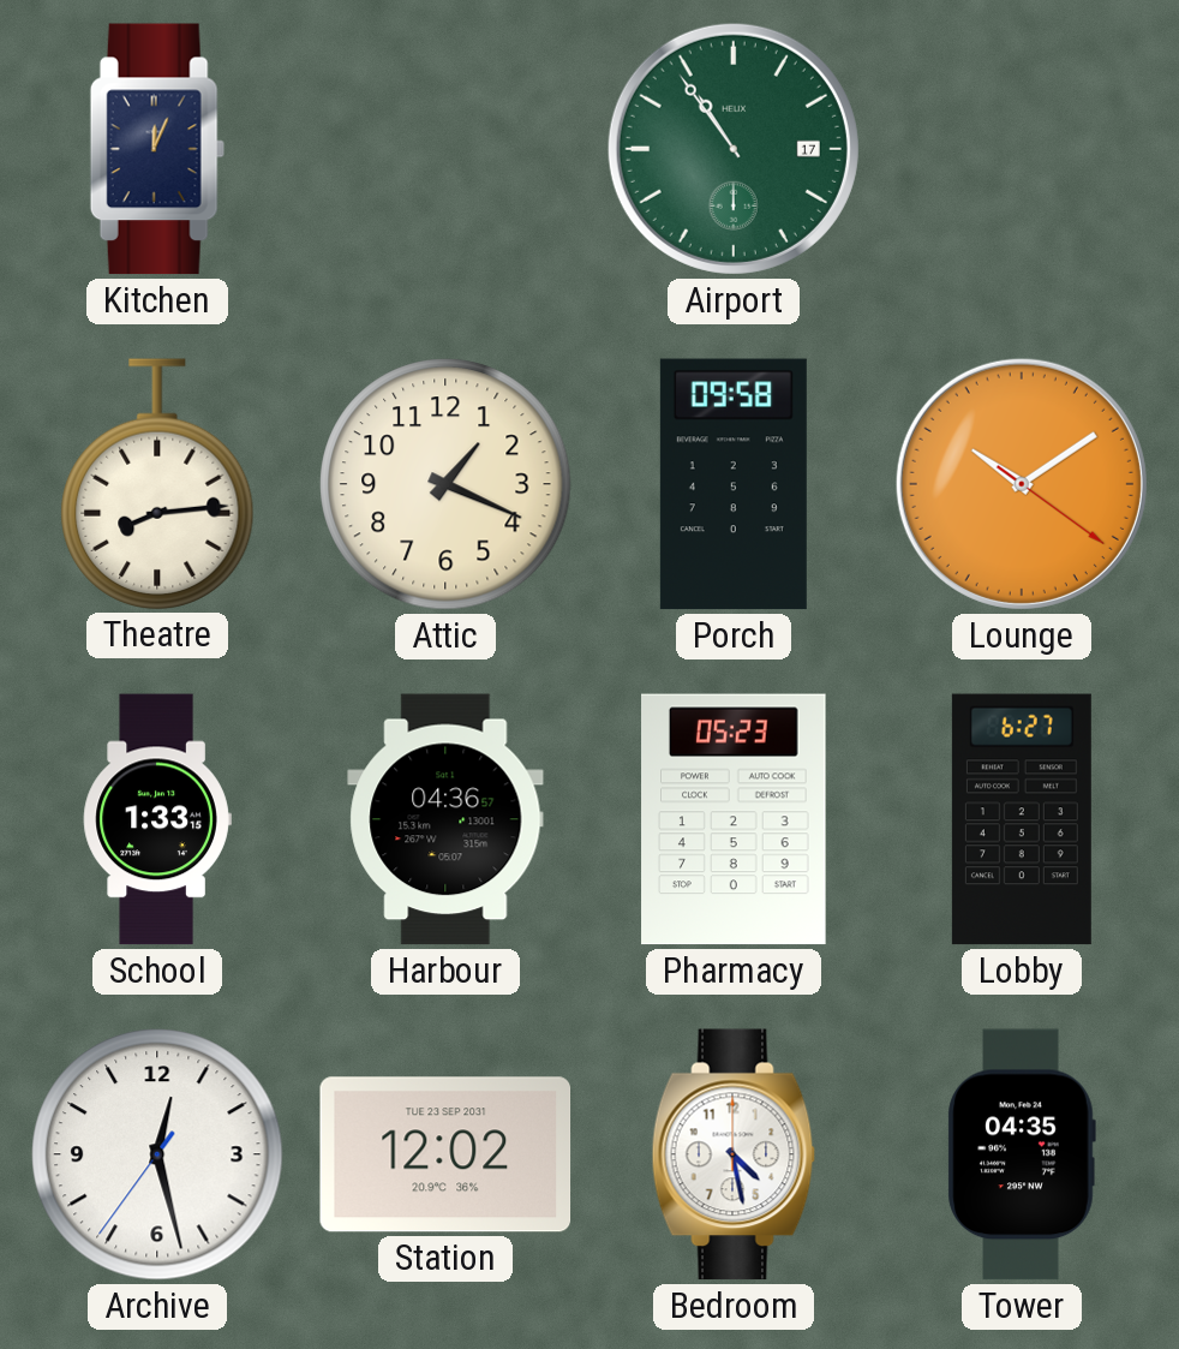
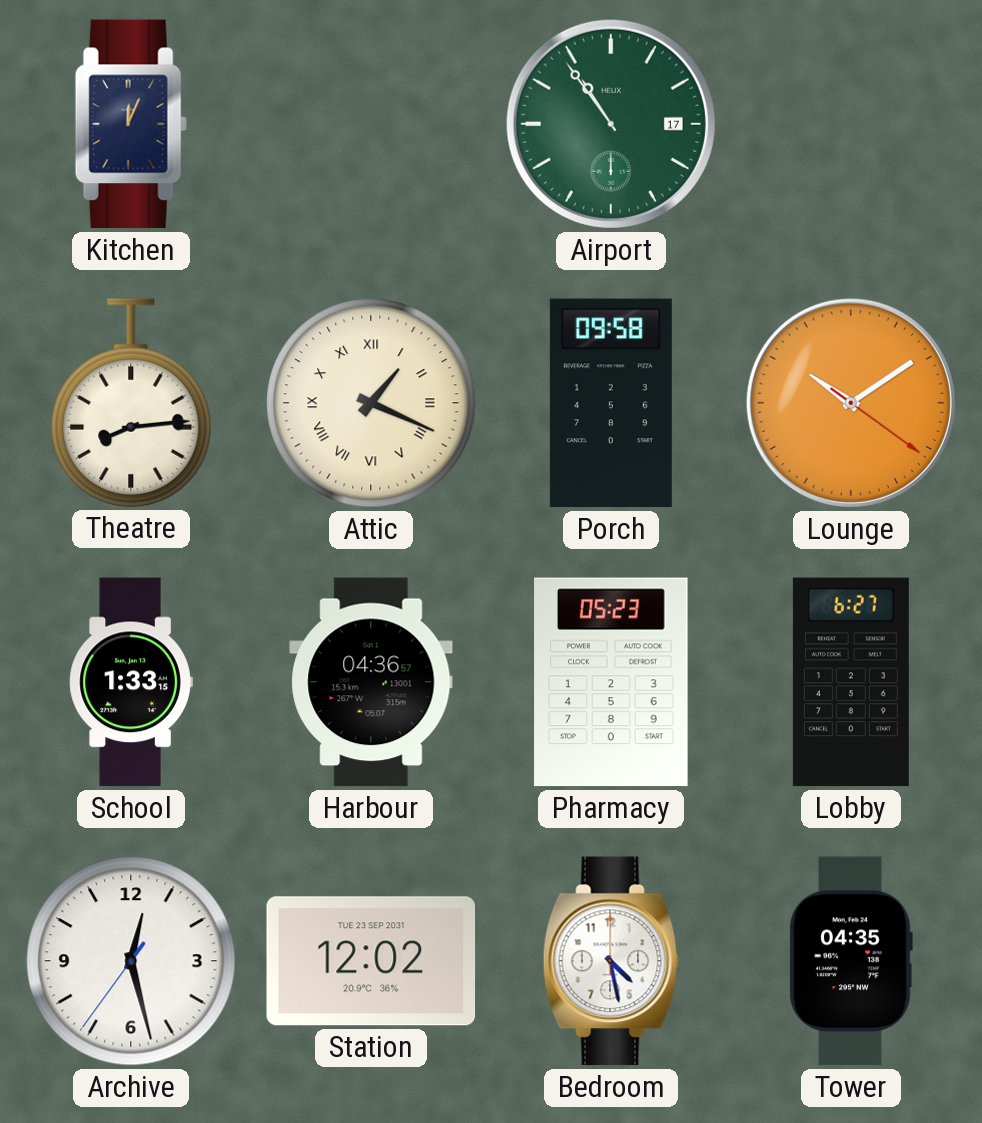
Attic numerals: Arabic -> Roman
